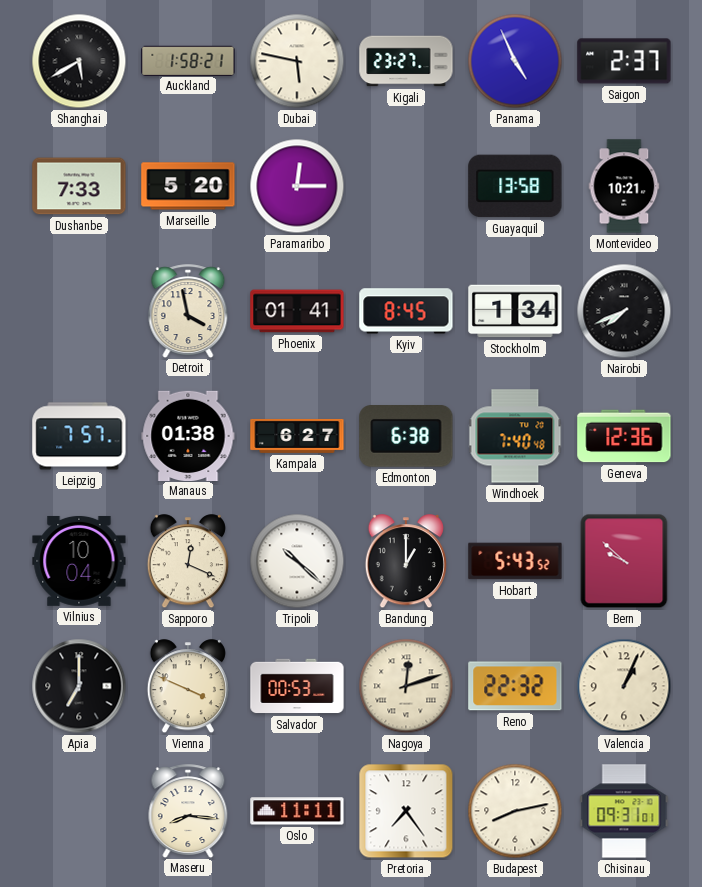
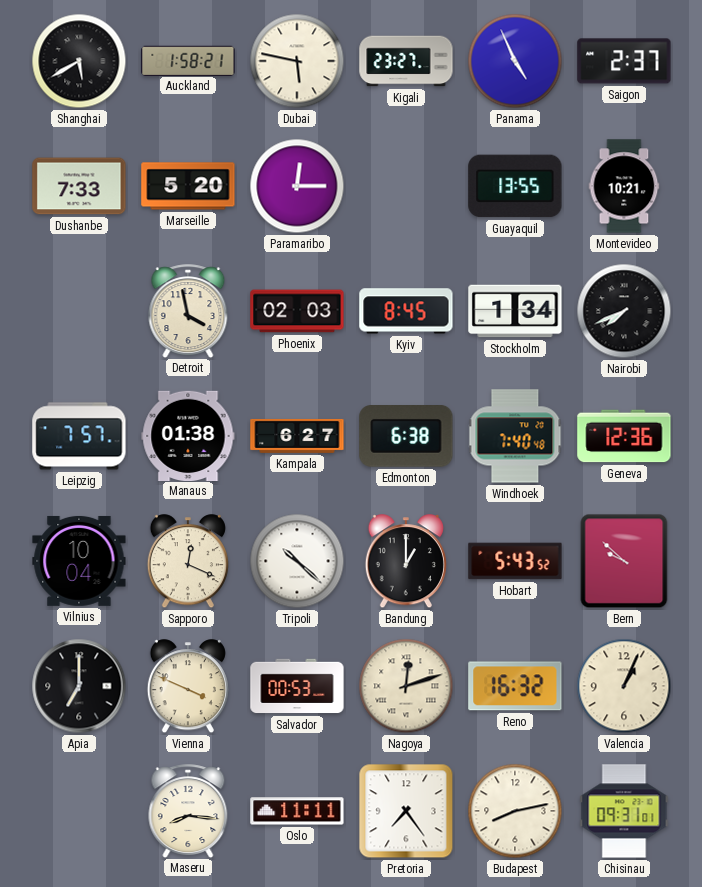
Guayaquil: 13:58 -> 13:55
Phoenix: 01:41 -> 02:03
Reno: 22:32 -> 16:32
